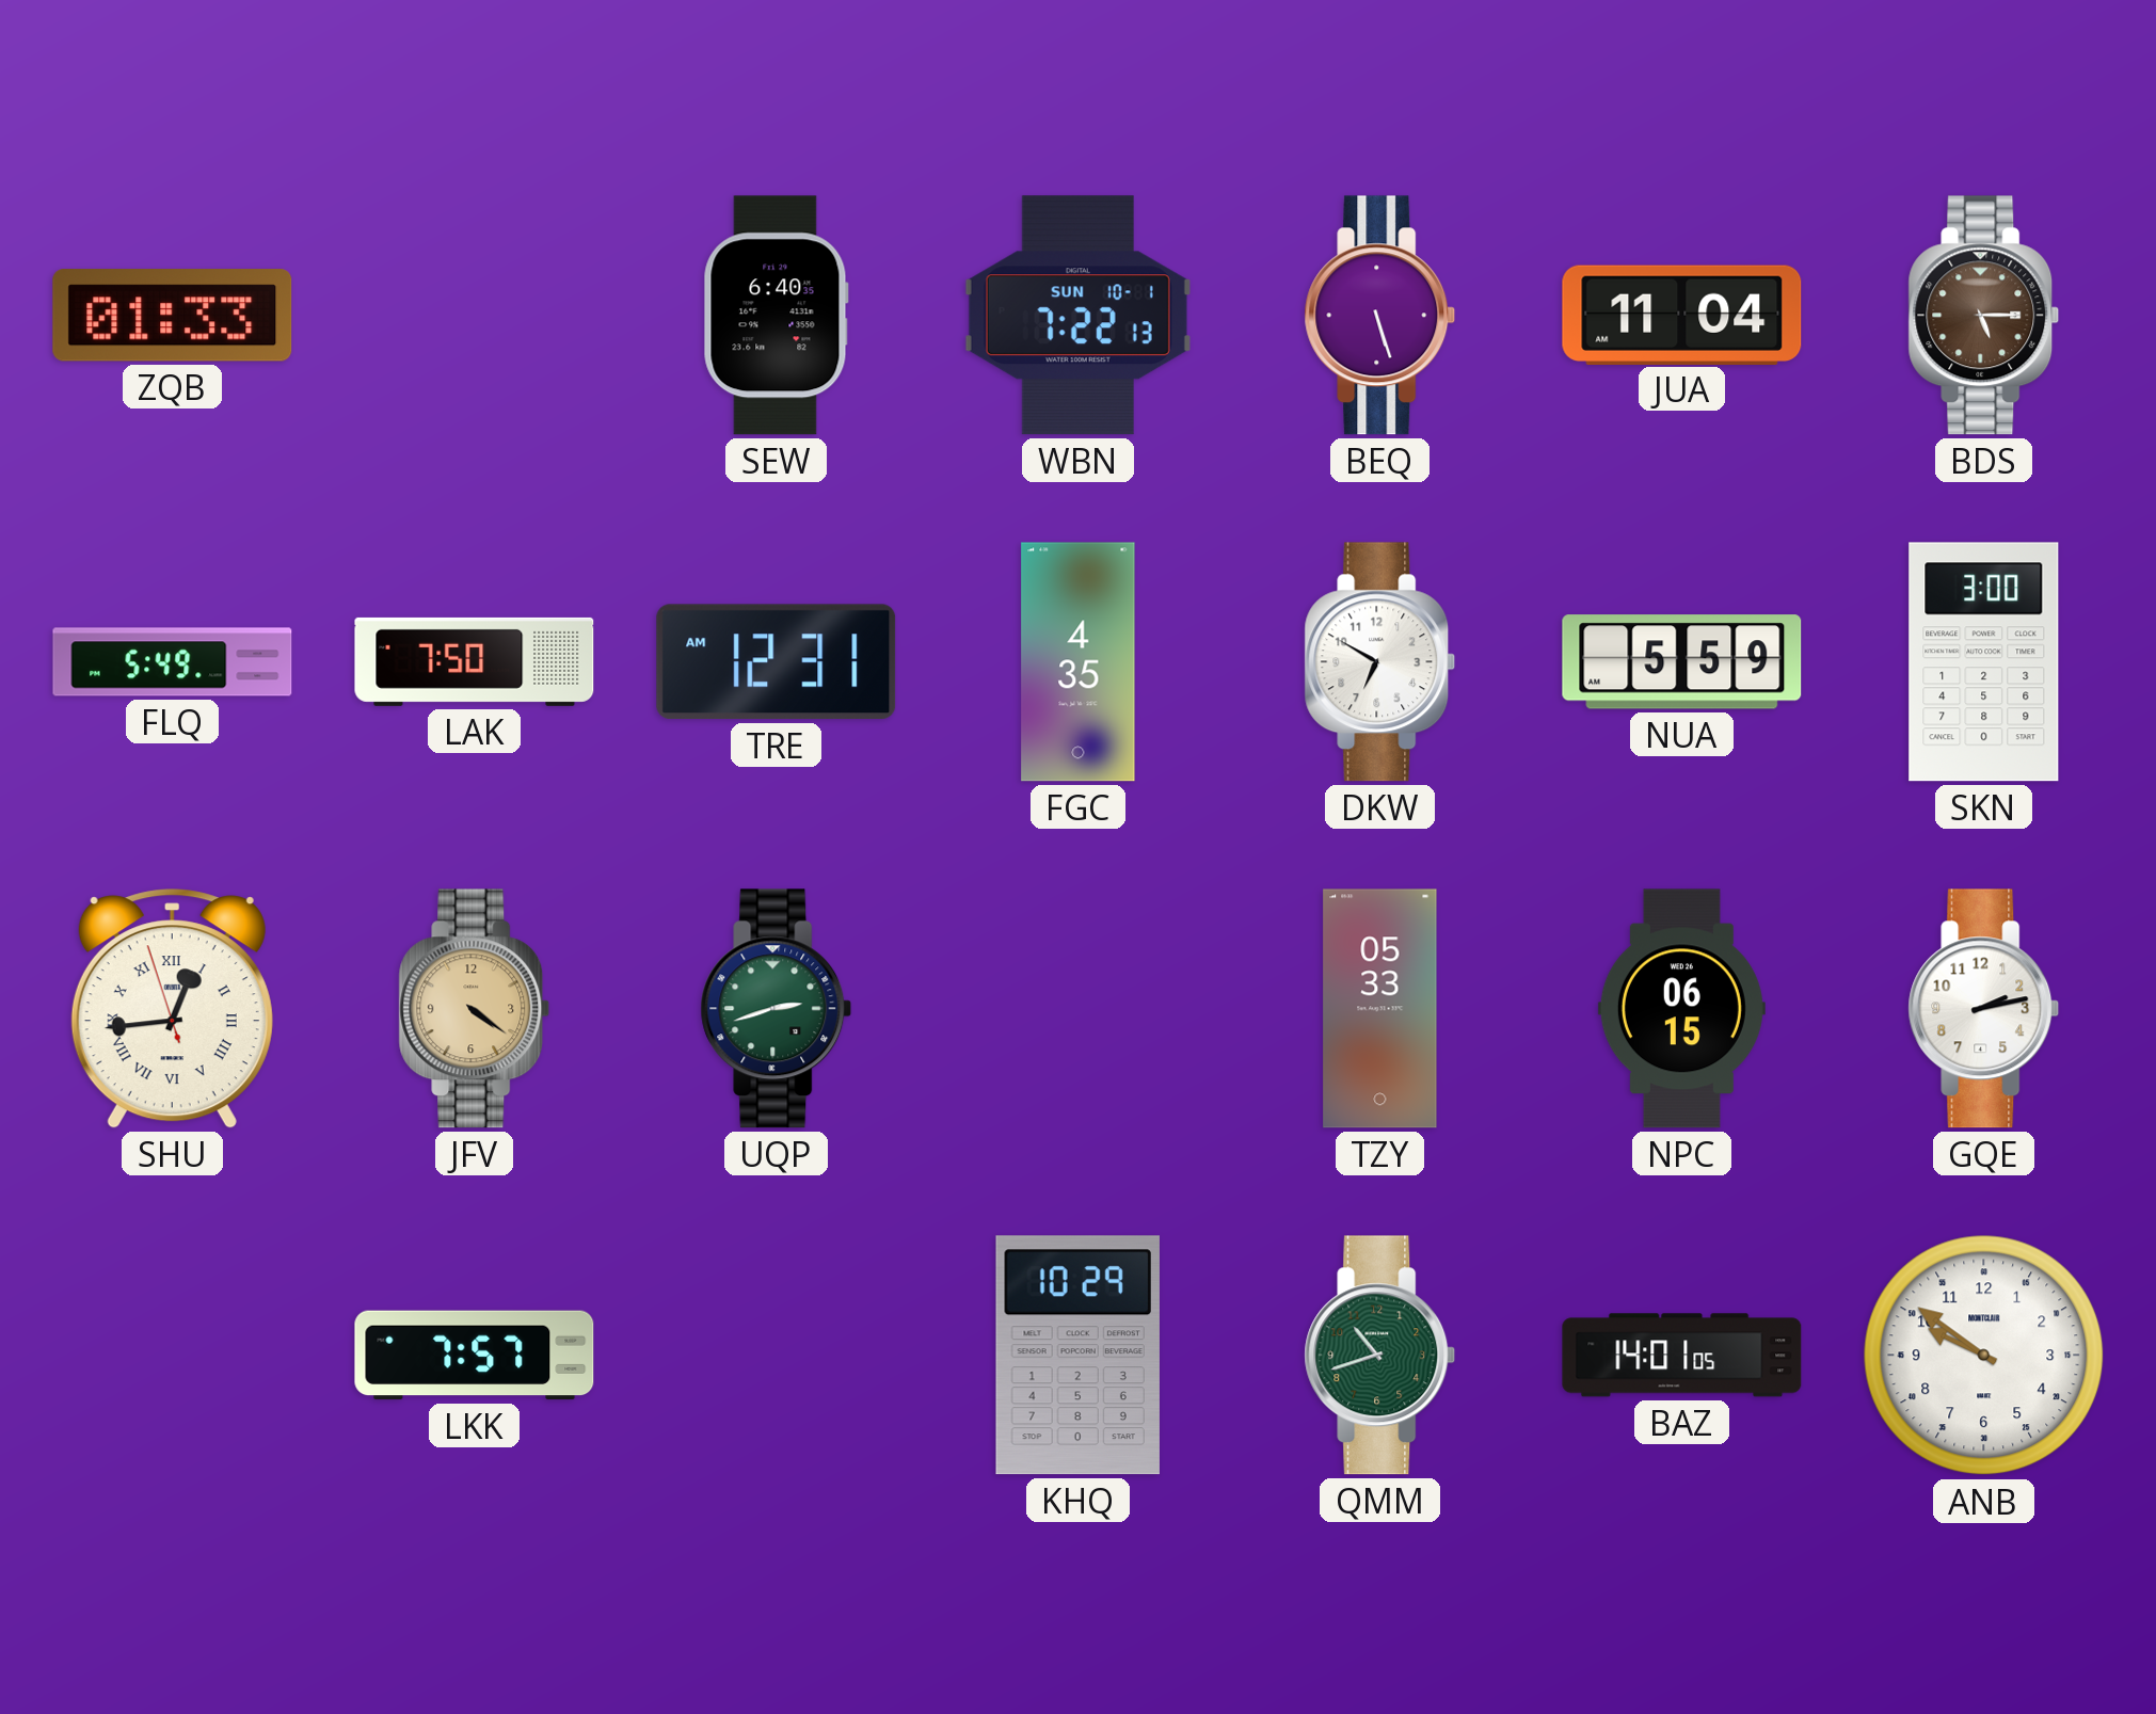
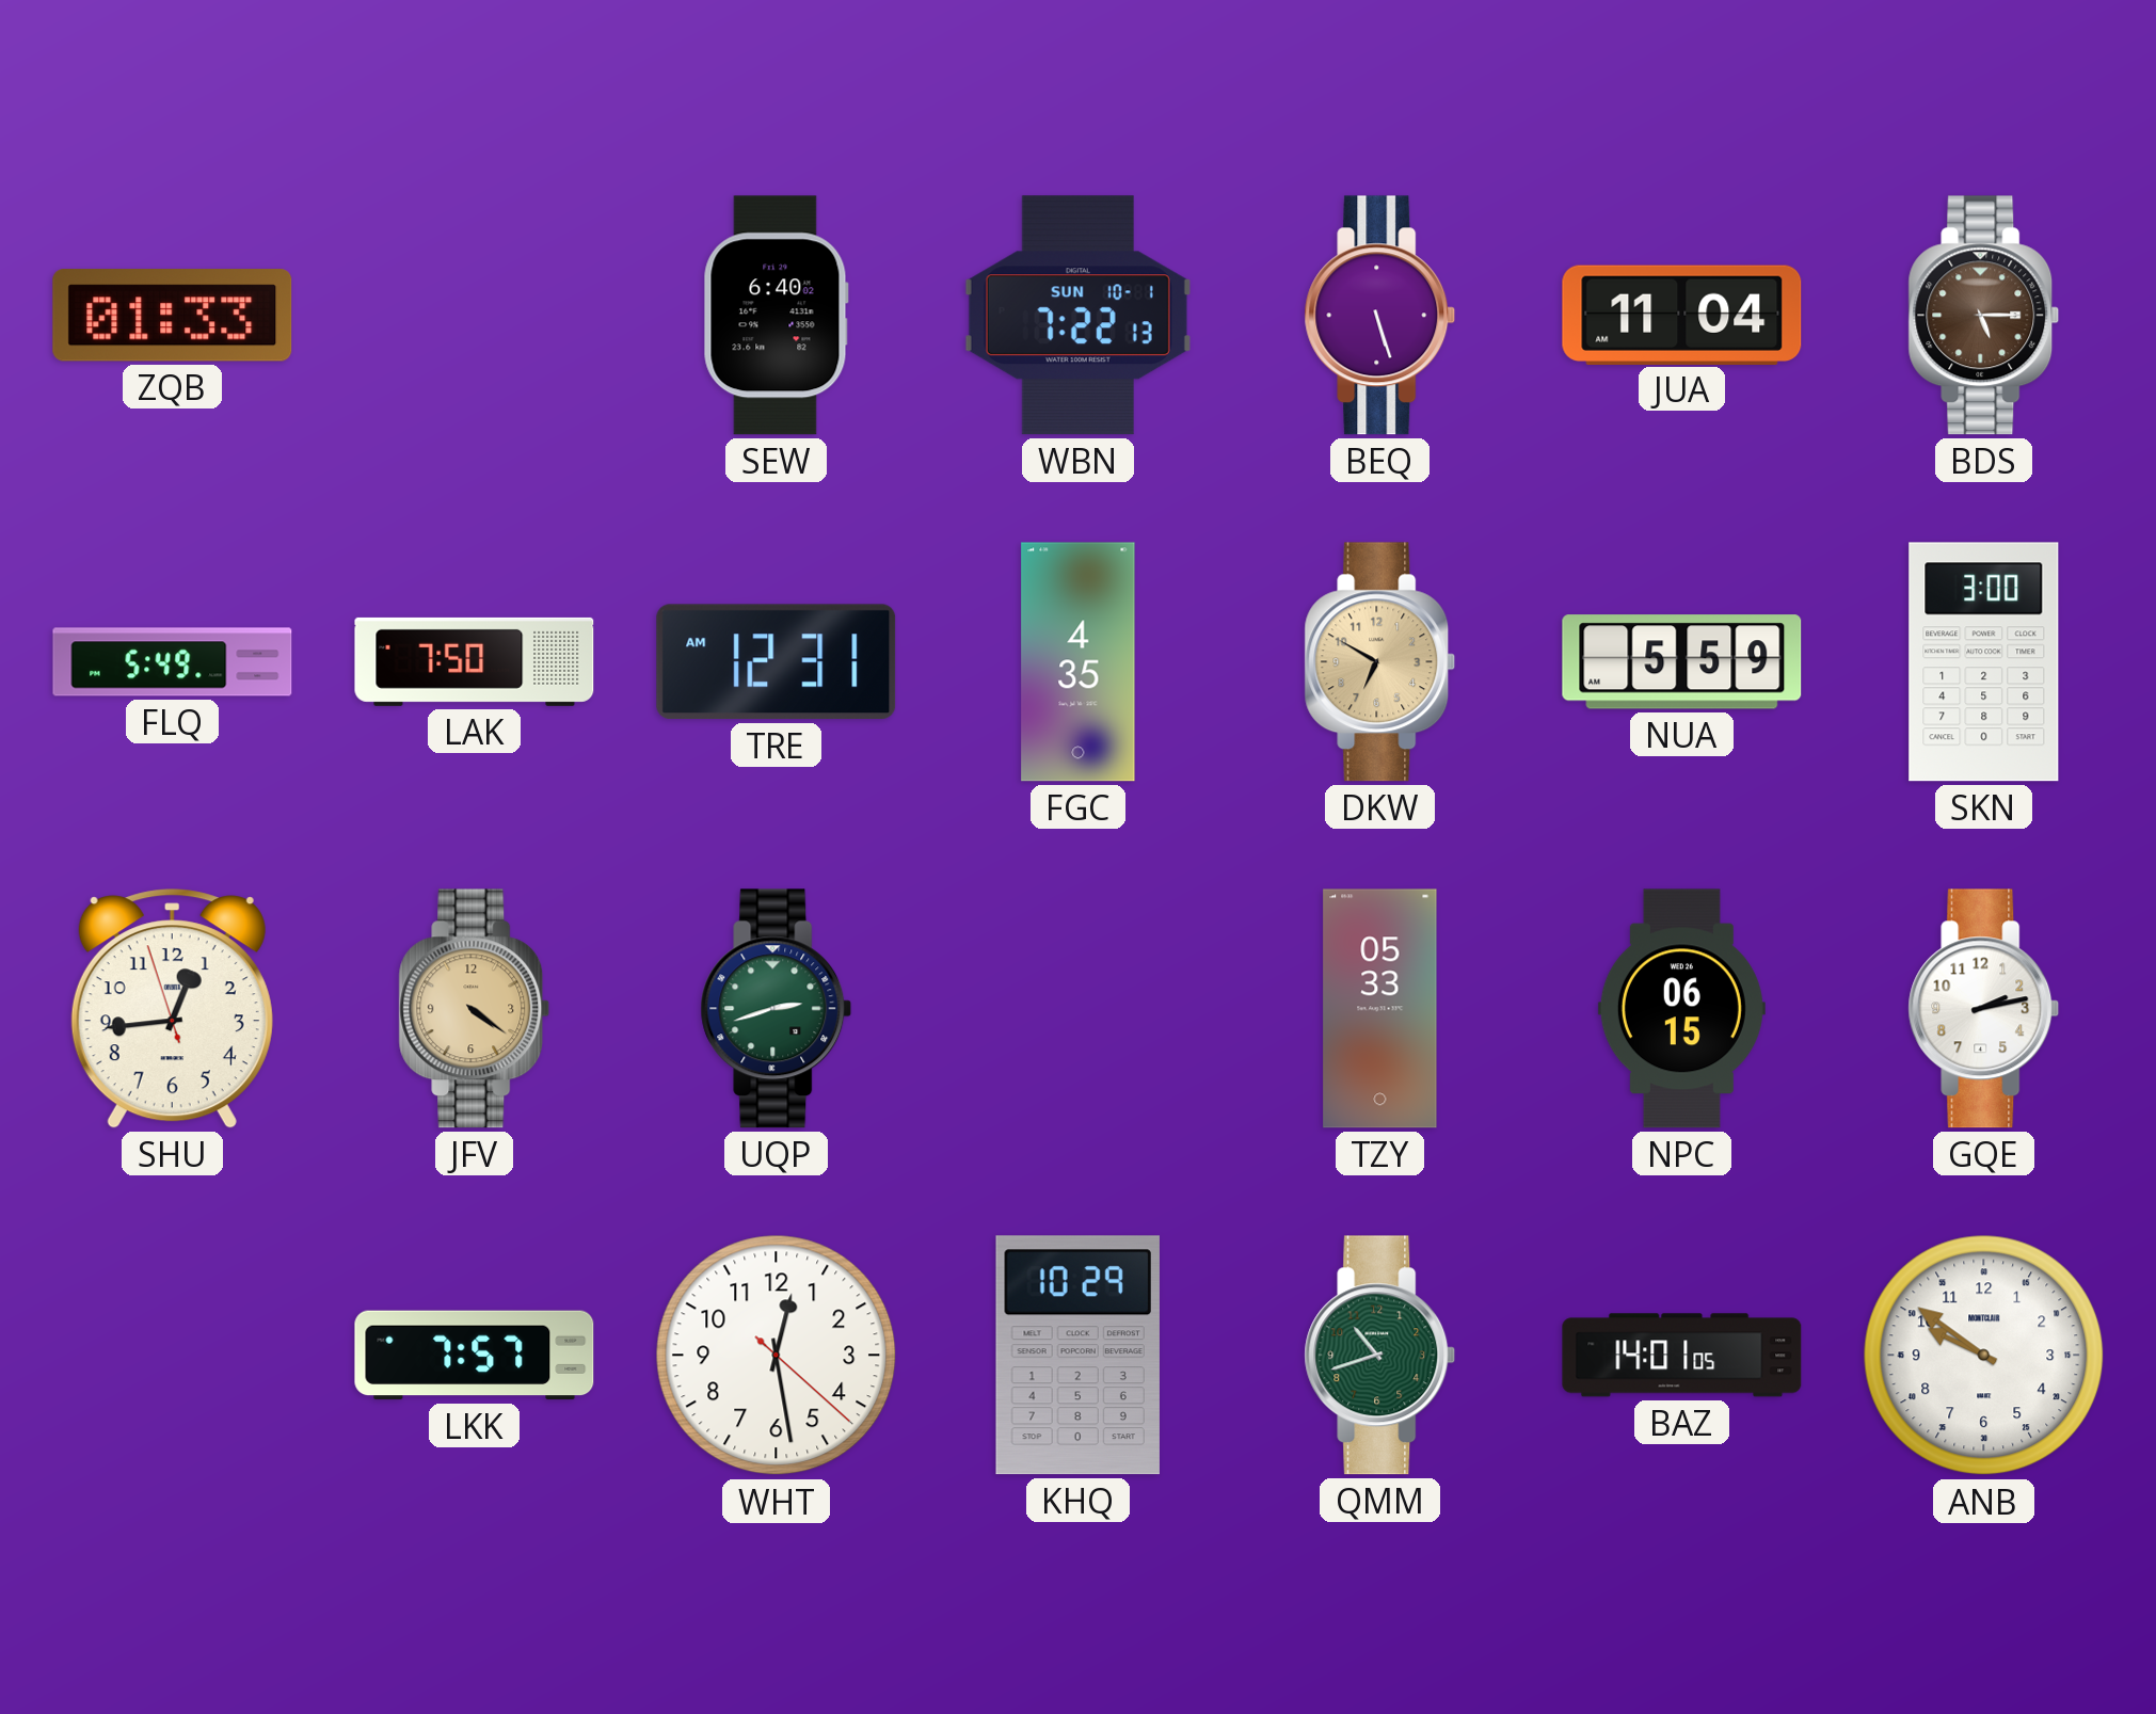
SEW: 6:40:35 -> 6:40:02
DKW dial: white -> champagne
SHU numerals: Roman -> Arabic
WHT: none -> 12:28
